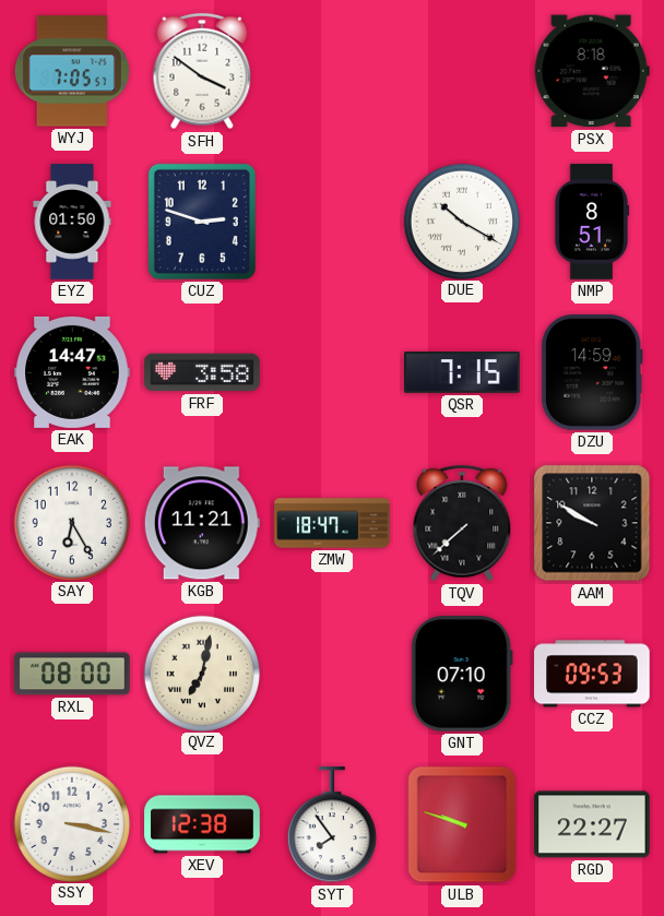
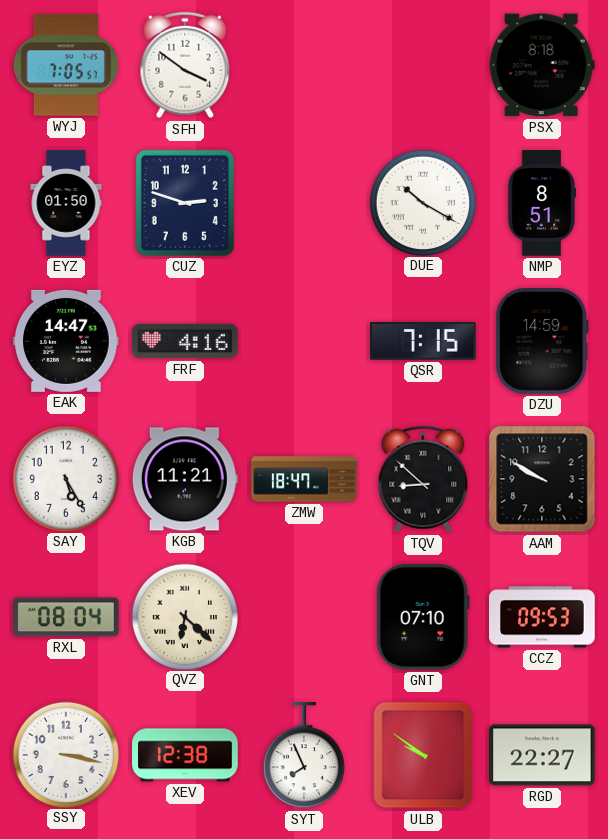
FRF: 3:58 -> 4:16
SAY: 6:25 -> 5:25
TQV: 7:38 -> 8:52
RXL: 08:00 -> 08:04
QVZ: 7:02 -> 6:22
SYT: 7:54 -> 7:56
ULB: 9:48 -> 9:51
